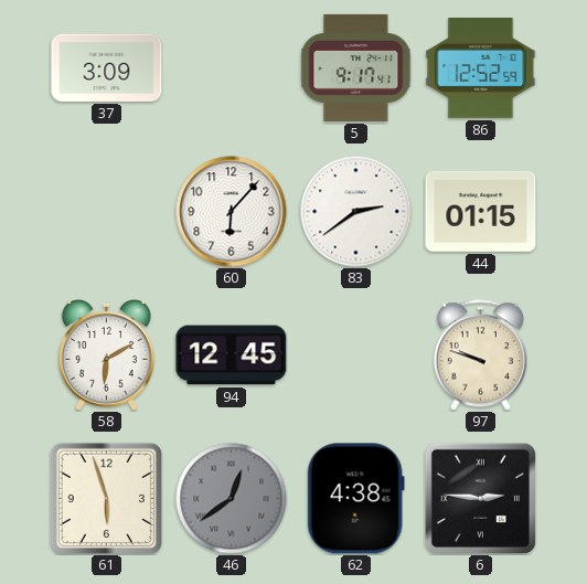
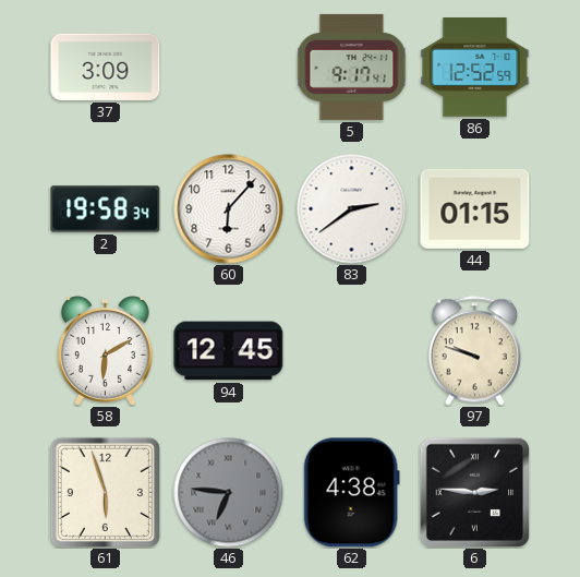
2: none -> 19:58
46: 12:39 -> 6:46
